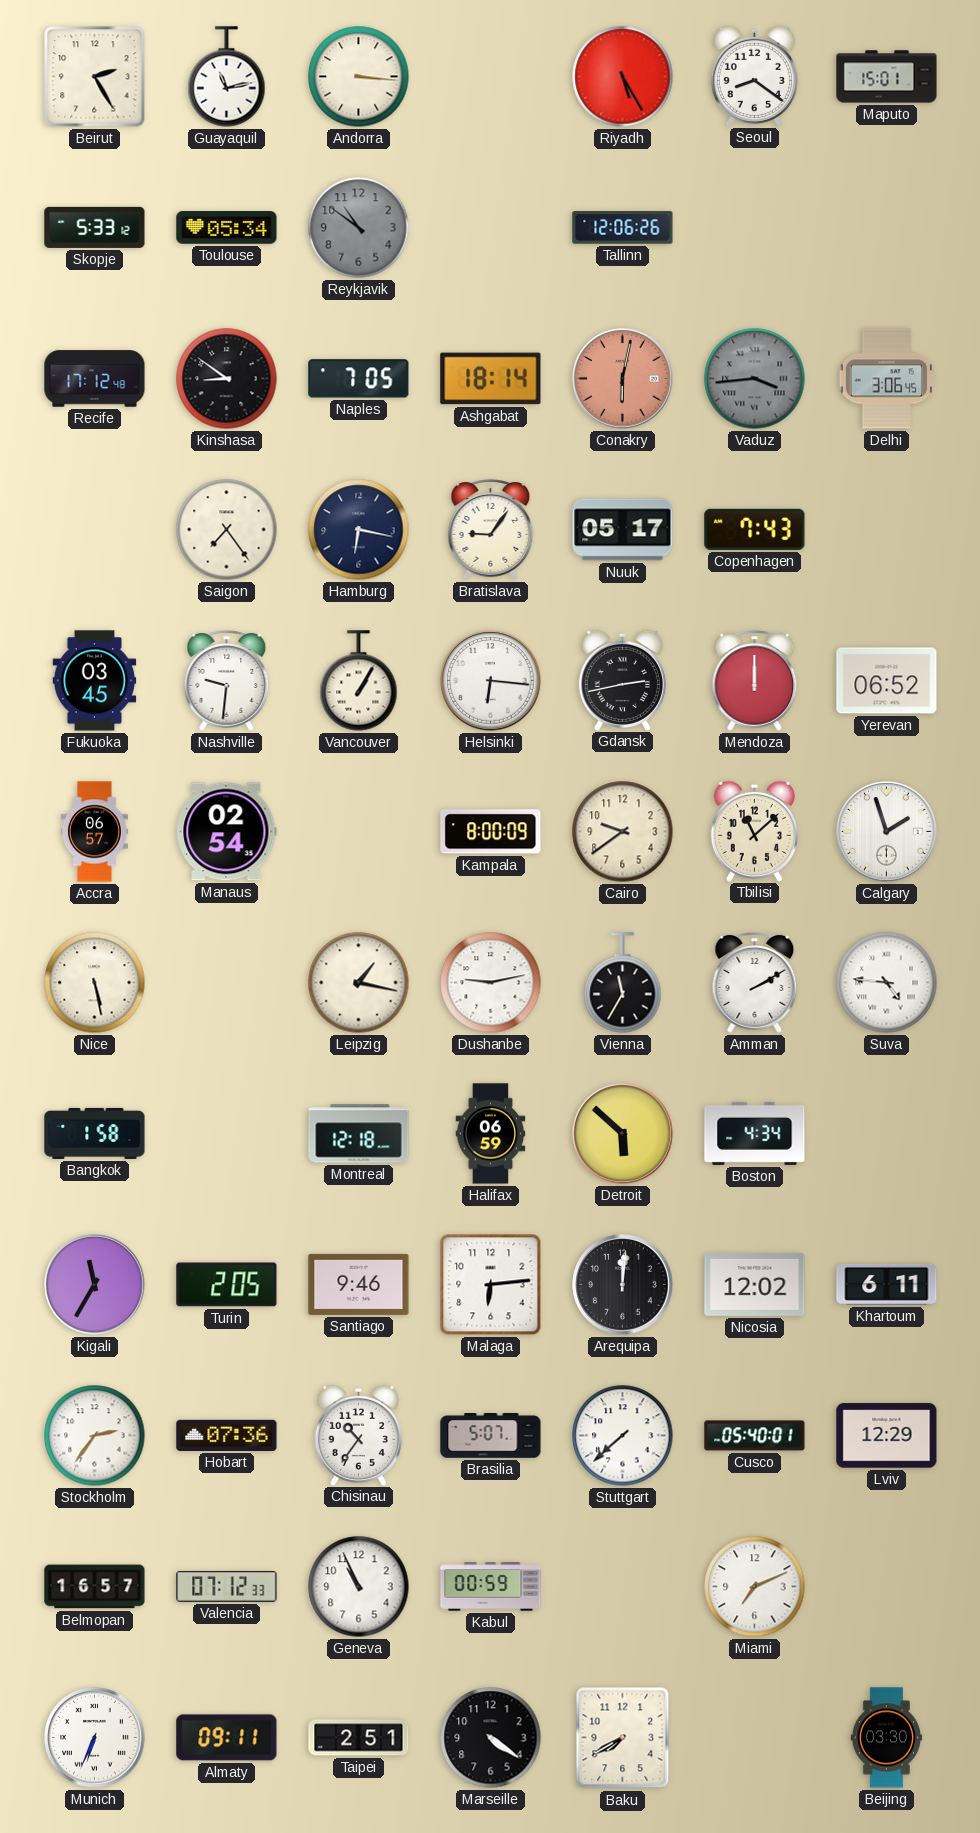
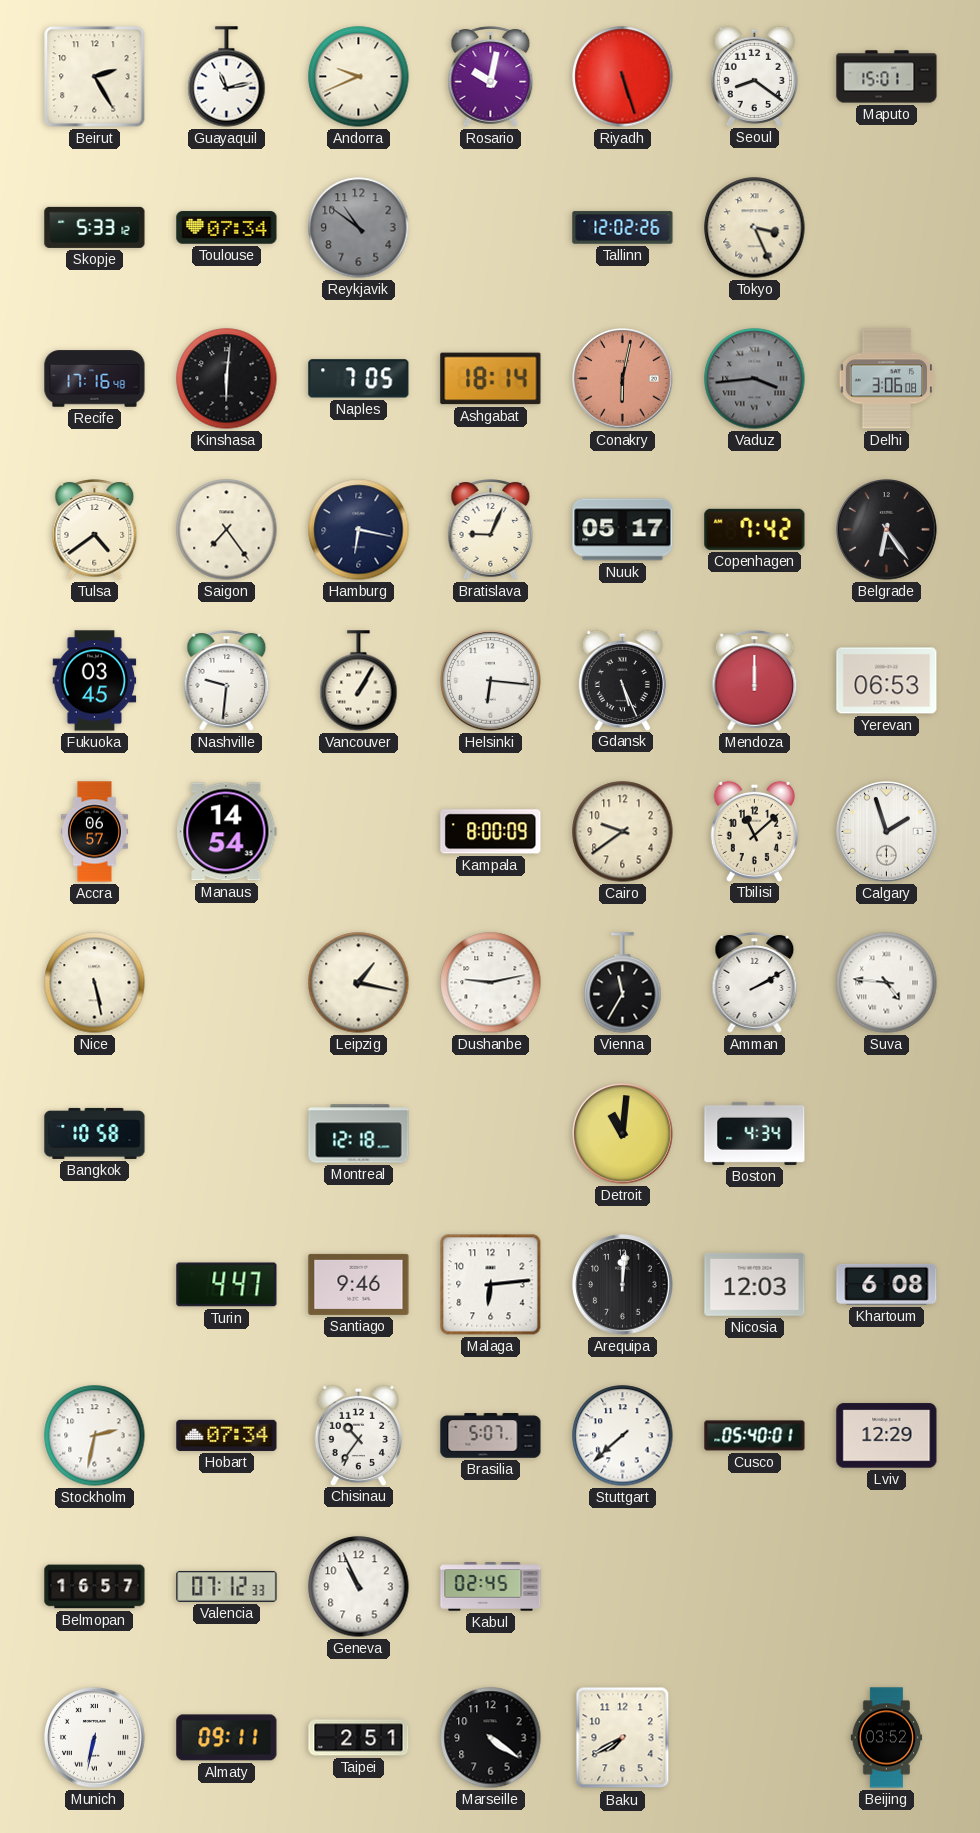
Andorra: 3:16 -> 9:41
Rosario: none -> 10:02
Riyadh: 5:25 -> 5:27
Toulouse: 05:34 -> 07:34
Tallinn: 12:06 -> 12:02
Tokyo: none -> 3:26
Recife: 17:12 -> 17:16
Kinshasa: 8:51 -> 6:01
Delhi: 3:06:45 -> 3:06:08
Tulsa: none -> 4:39
Bratislava: 9:06 -> 9:04
Copenhagen: 7:43 -> 7:42
Belgrade: none -> 6:24
Gdansk: 2:43 -> 5:26
Yerevan: 06:52 -> 06:53
Manaus: 02:54 -> 14:54
Bangkok: 1:58 -> 10:58
Halifax: 06:59 -> none
Detroit: 5:52 -> 11:01
Kigali: 11:35 -> none
Turin: 2:05 -> 4:47
Nicosia: 12:02 -> 12:03
Khartoum: 6:11 -> 6:08
Stockholm: 2:36 -> 2:32
Hobart: 07:36 -> 07:34
Kabul: 00:59 -> 02:45
Miami: 7:11 -> none
Munich: 6:34 -> 6:32
Beijing: 03:30 -> 03:52
